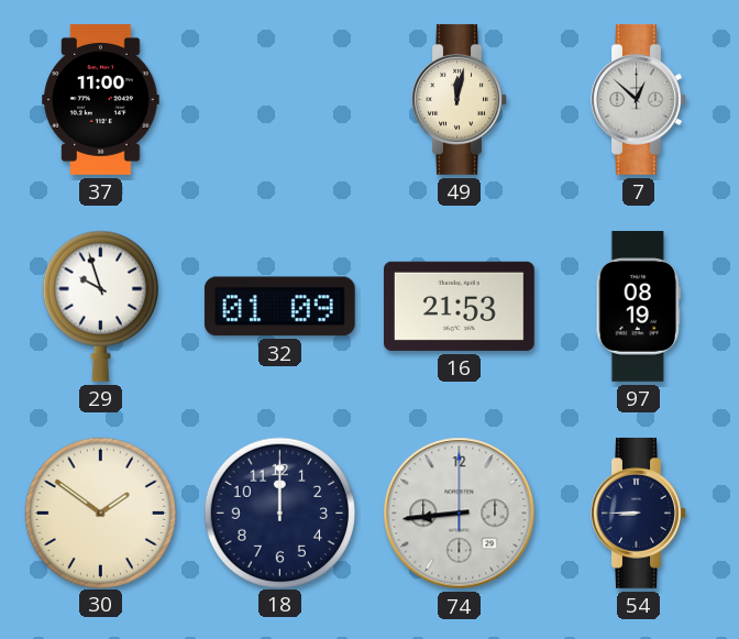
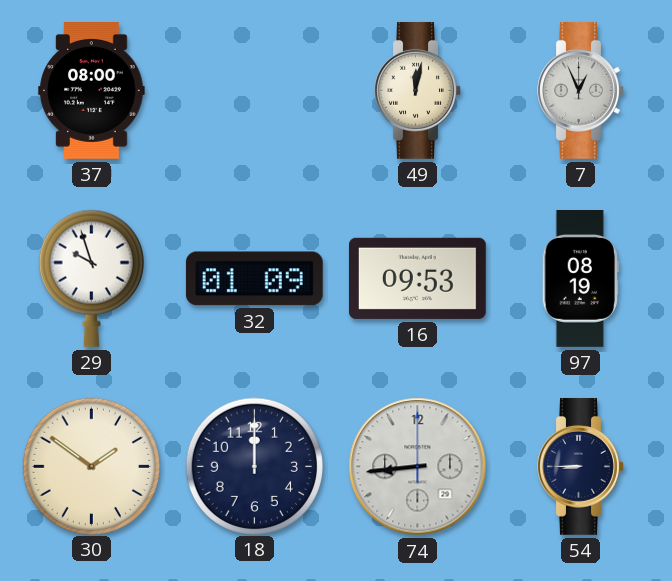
37: 11:00 -> 08:00
7: 12:52 -> 12:56
16: 21:53 -> 09:53
